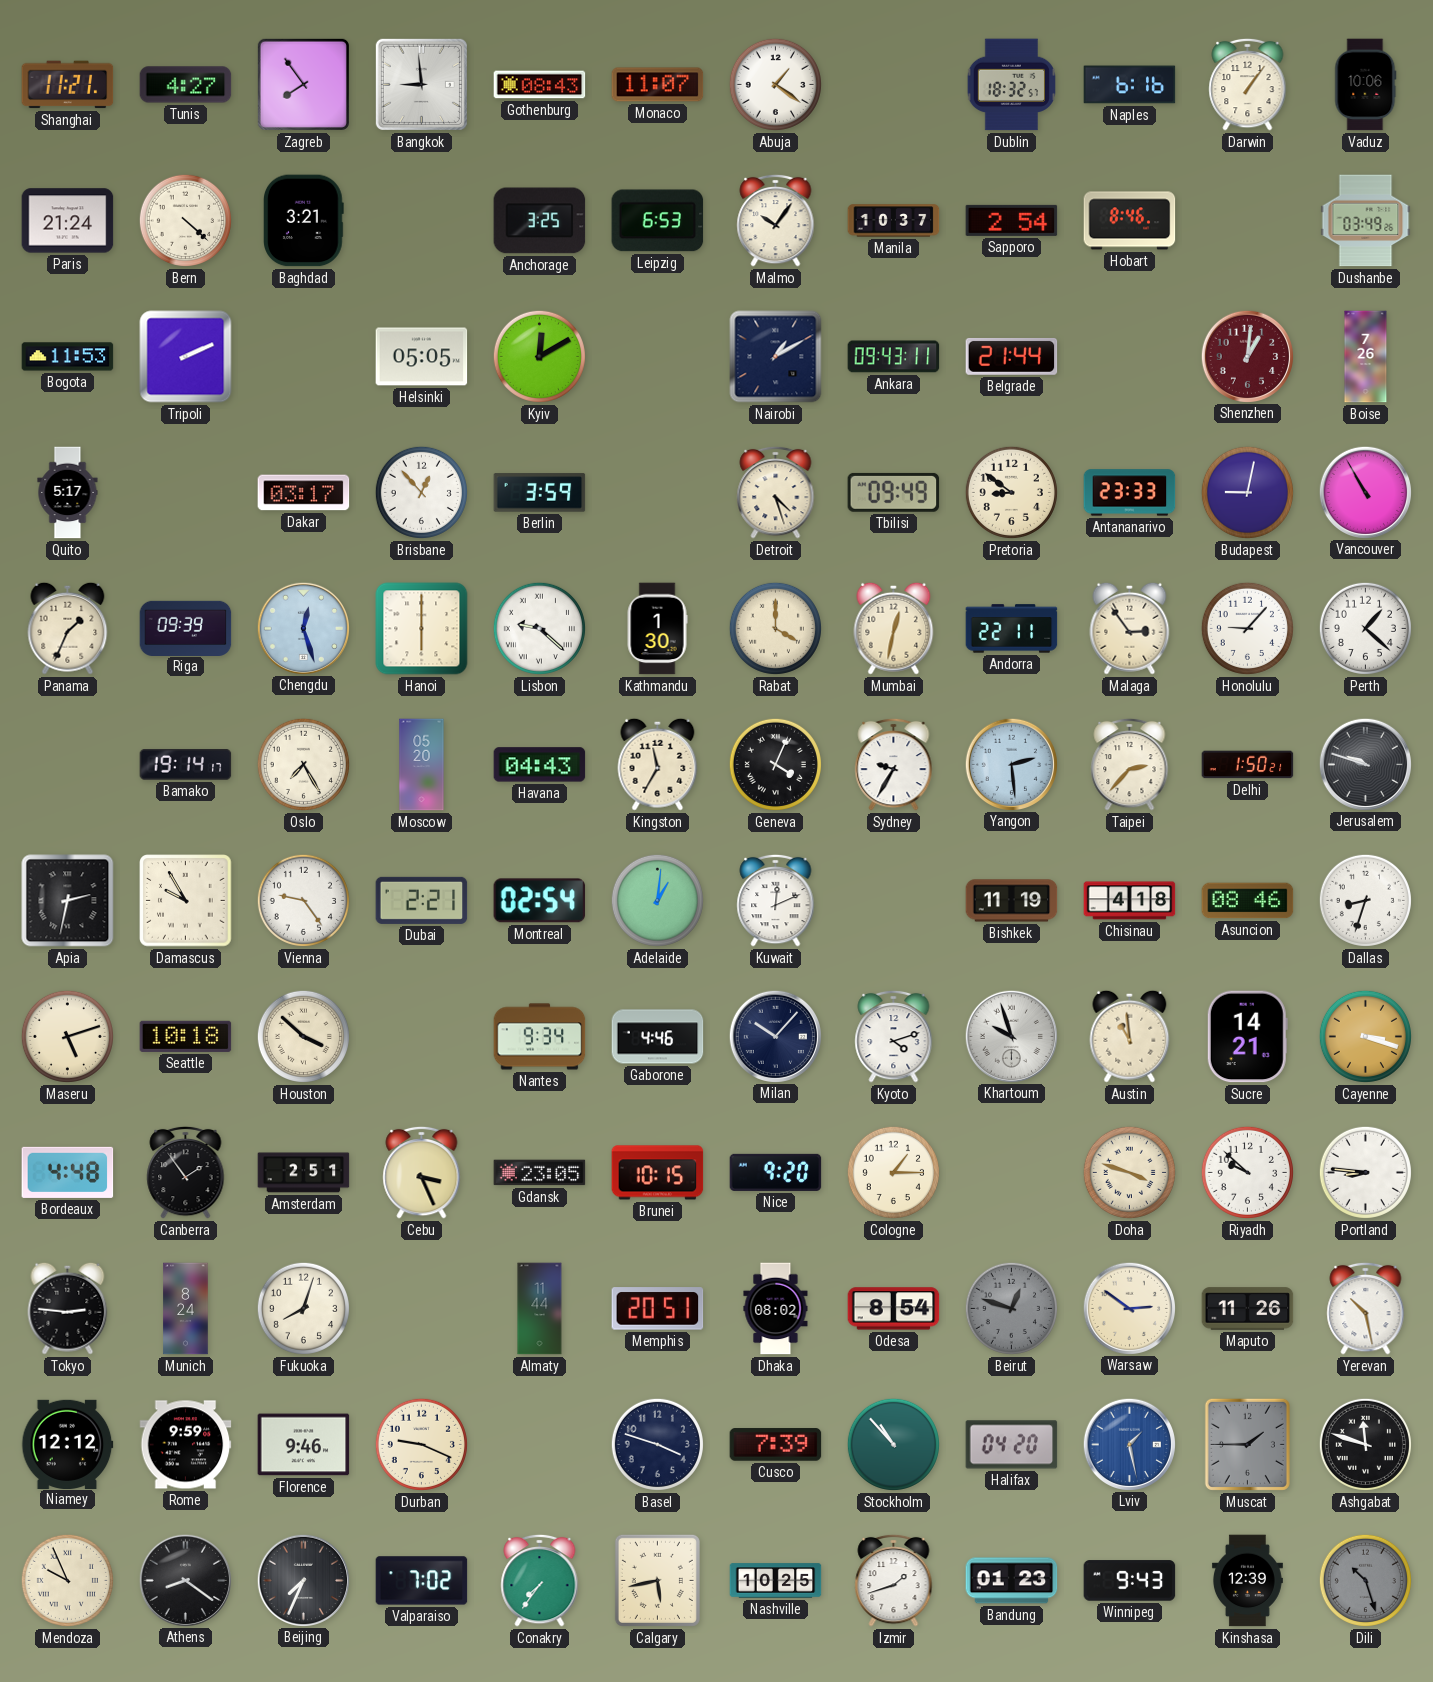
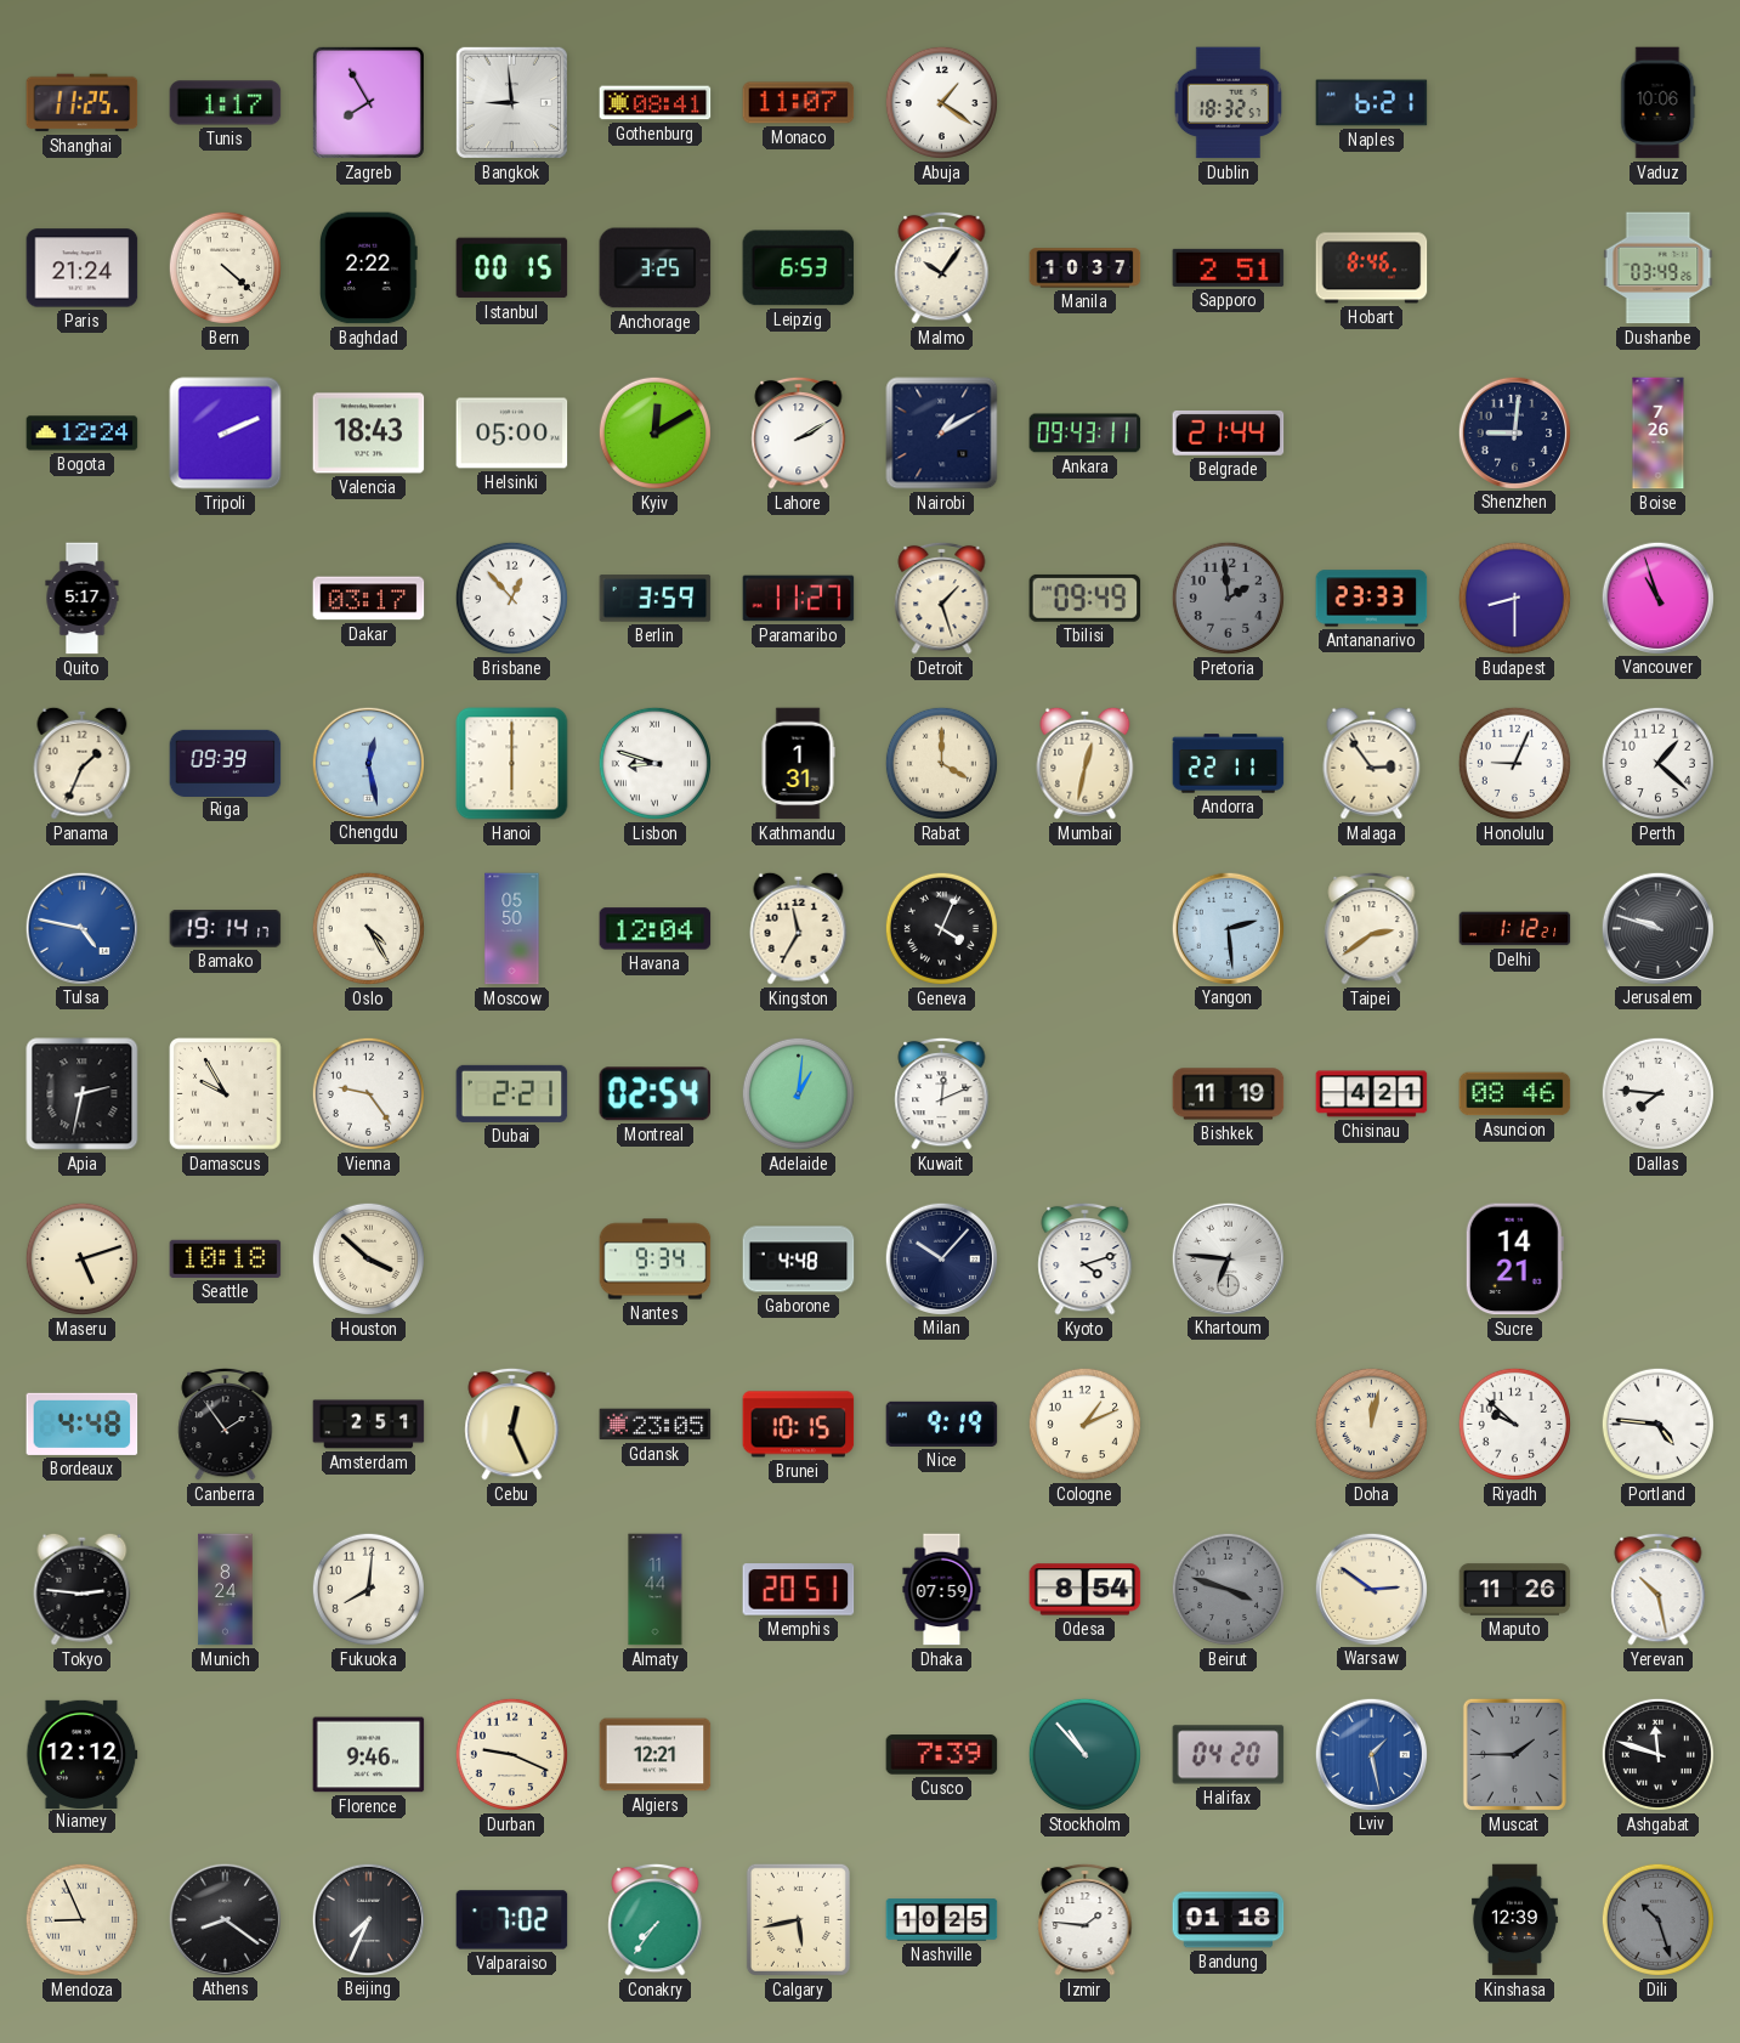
Shanghai: 11:21 -> 11:25
Tunis: 4:27 -> 1:17
Zagreb: 7:54 -> 7:55
Gothenburg: 08:43 -> 08:41
Naples: 6:16 -> 6:21
Darwin: 1:06 -> none
Baghdad: 3:21 -> 2:22
Istanbul: none -> 00:15
Sapporo: 2:54 -> 2:51
Bogota: 11:53 -> 12:24
Valencia: none -> 18:43
Helsinki: 05:05 -> 05:00
Lahore: none -> 2:10
Shenzhen: 1:01 -> 9:01
Shenzhen dial: burgundy -> navy
Paramaribo: none -> 11:27
Detroit: 4:27 -> 1:27
Pretoria: 8:51 -> 1:59
Pretoria dial: cream -> grey
Budapest: 9:02 -> 8:30
Vancouver: 10:55 -> 10:57
Chengdu: 12:27 -> 12:28
Lisbon: 9:22 -> 8:48
Kathmandu: 1:30 -> 1:31
Honolulu: 9:07 -> 9:04
Tulsa: none -> 4:47
Oslo: 7:25 -> 4:25
Moscow: 05:20 -> 05:50
Havana: 04:43 -> 12:04
Sydney: 9:35 -> none
Taipei: 2:37 -> 2:39
Delhi: 1:50 -> 1:12
Chisinau: 4:18 -> 4:21
Dallas: 8:33 -> 7:46
Gaborone: 4:46 -> 4:48
Khartoum: 9:57 -> 6:46
Austin: 10:59 -> none
Cayenne: 3:18 -> none
Cebu: 3:26 -> 12:26
Nice: 9:20 -> 9:19
Cologne: 1:15 -> 1:11
Doha: 3:48 -> 12:02
Portland: 8:46 -> 4:46
Fukuoka: 8:03 -> 8:01
Dhaka: 08:02 -> 07:59
Beirut: 12:48 -> 3:48
Rome: 9:59 -> none
Algiers: none -> 12:21
Basel: 3:48 -> none
Mendoza: 9:56 -> 8:56
Izmir: 1:42 -> 1:46
Bandung: 01:23 -> 01:18
Winnipeg: 9:43 -> none
